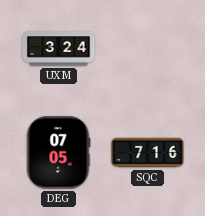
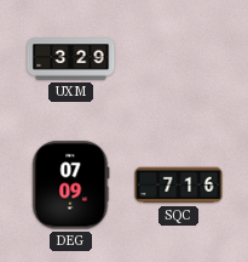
UXM: 3:24 -> 3:29
DEG: 07:05 -> 07:09
